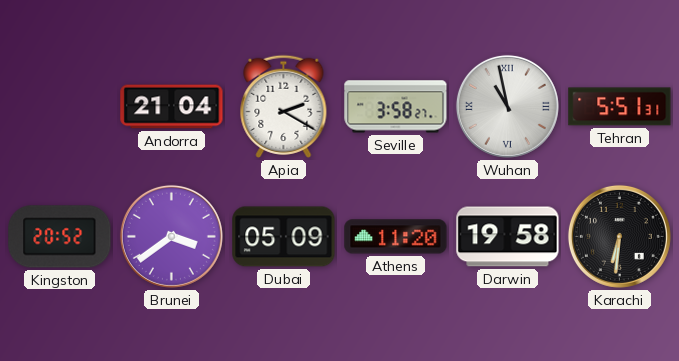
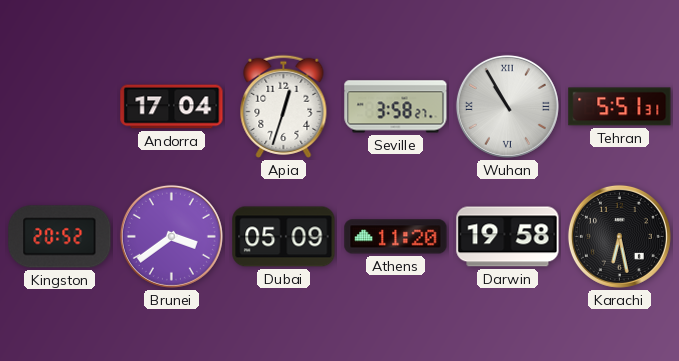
Andorra: 21:04 -> 17:04
Apia: 2:20 -> 12:33
Wuhan: 10:58 -> 10:55
Karachi: 6:31 -> 6:28
